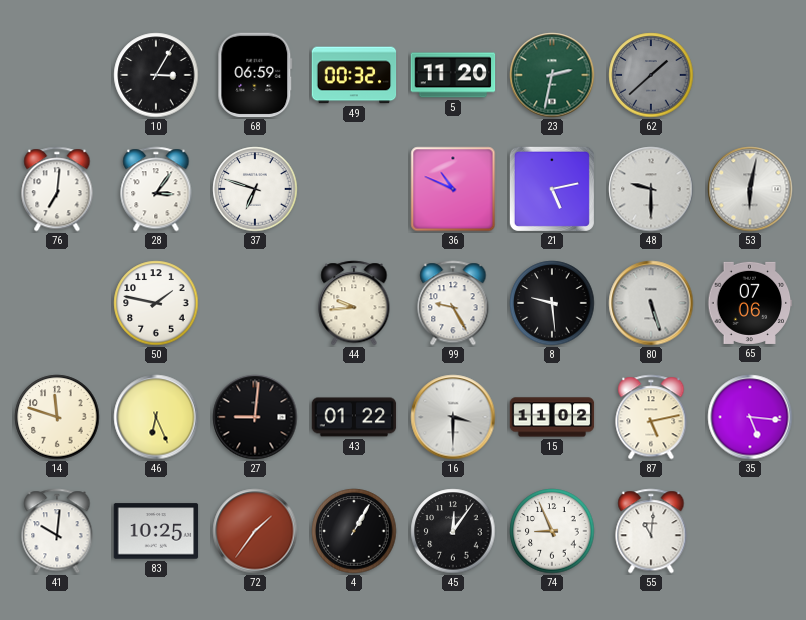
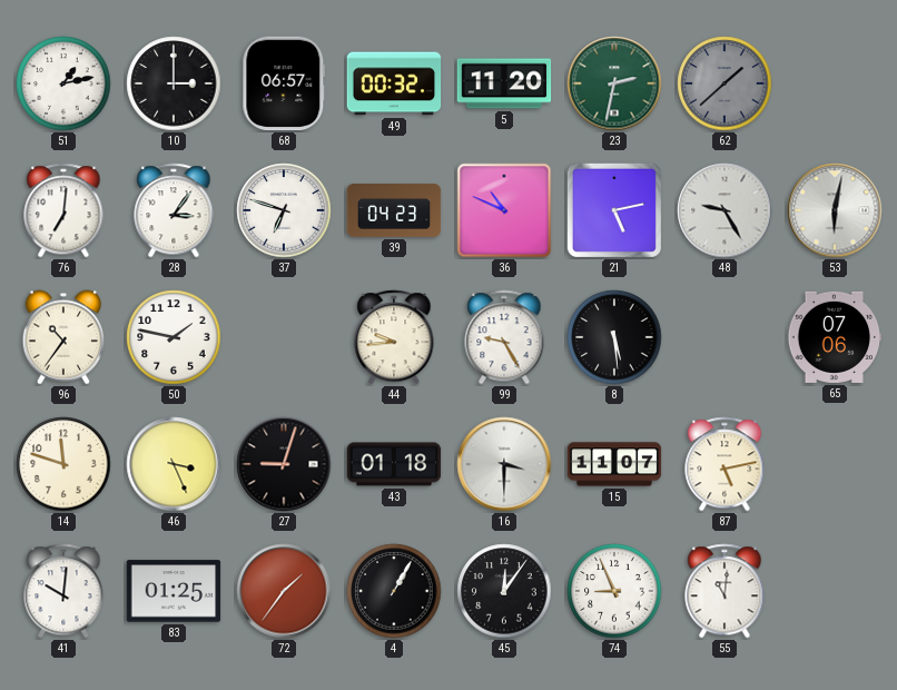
51: none -> 1:13
10: 3:05 -> 3:00
68: 06:59 -> 06:57
39: none -> 04:23
48: 9:30 -> 9:25
96: none -> 10:36
8: 9:29 -> 5:29
80: 5:27 -> none
46: 6:26 -> 3:26
27: 9:01 -> 9:03
43: 01:22 -> 01:18
15: 11:02 -> 11:07
35: 5:16 -> none
83: 10:25 -> 01:25
